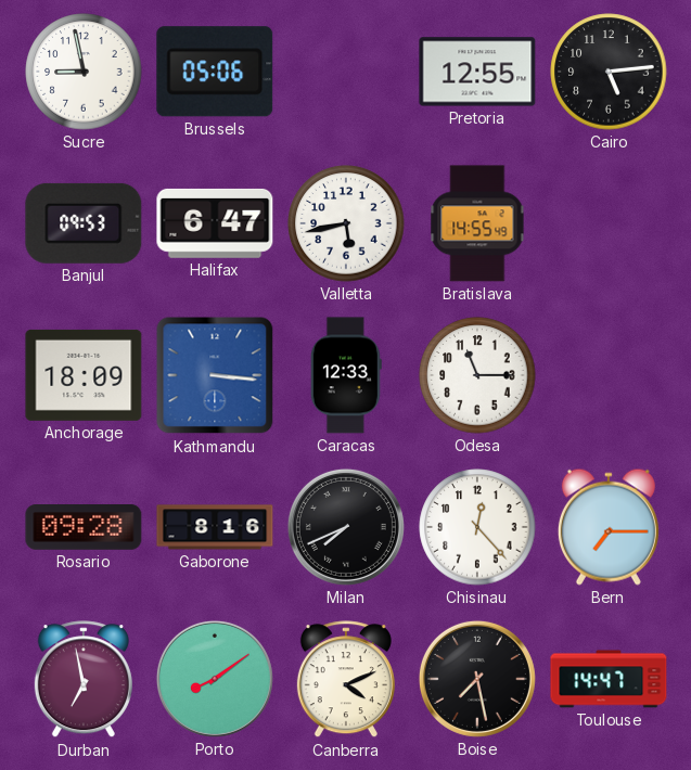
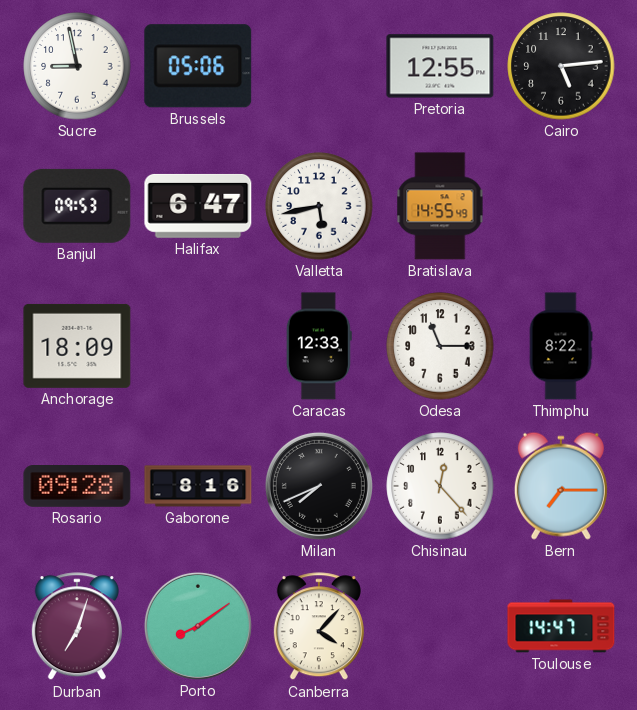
Kathmandu: 3:16 -> none
Thimphu: none -> 8:22
Durban: 6:58 -> 7:03
Canberra: 4:11 -> 4:07
Boise: 7:28 -> none
